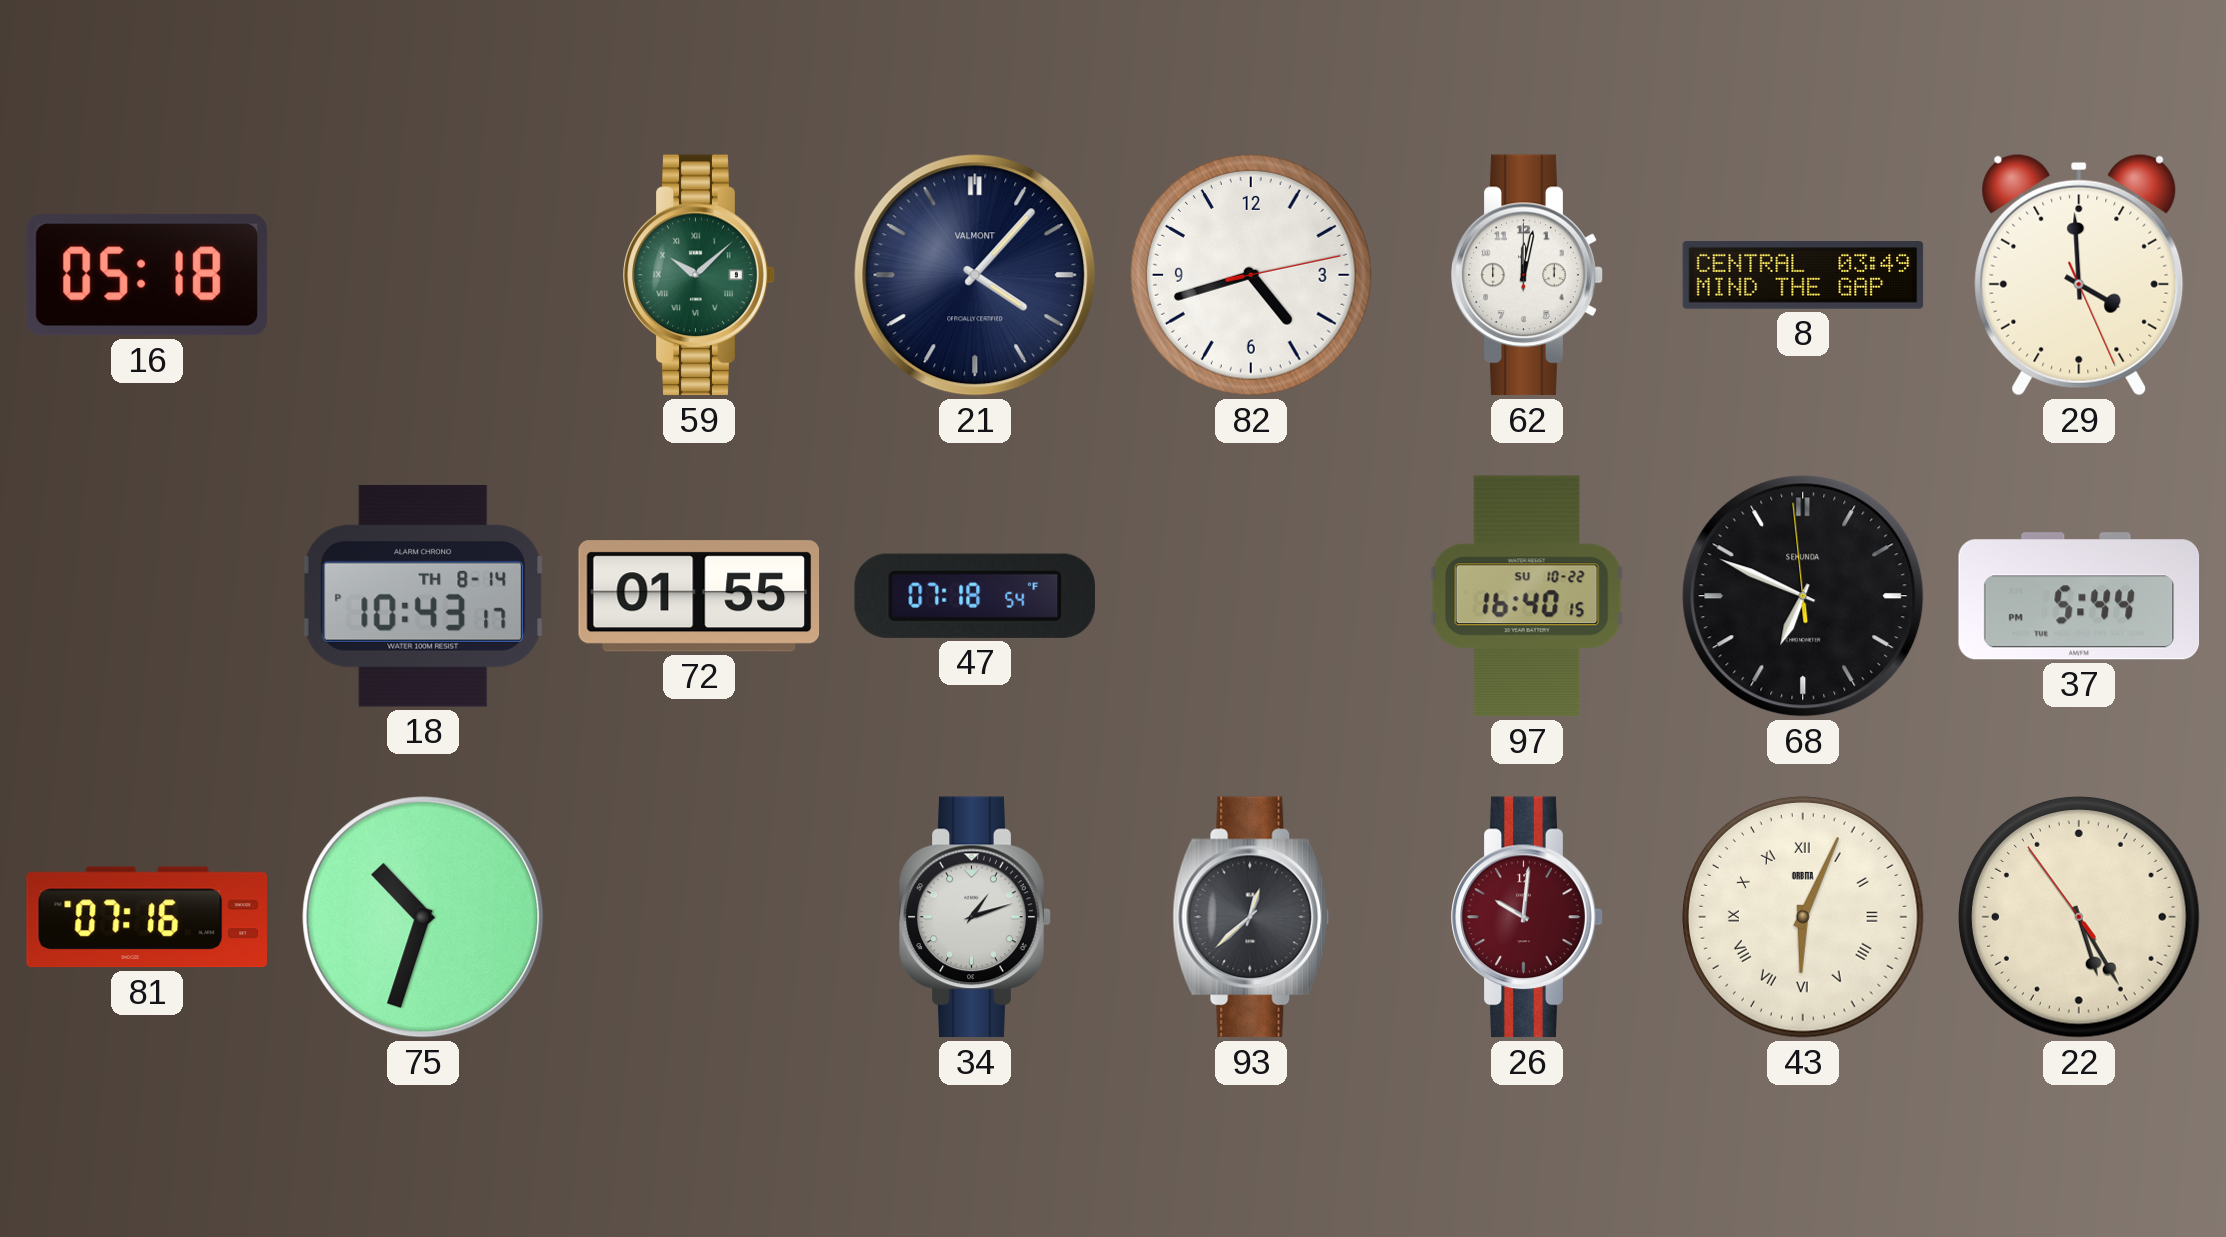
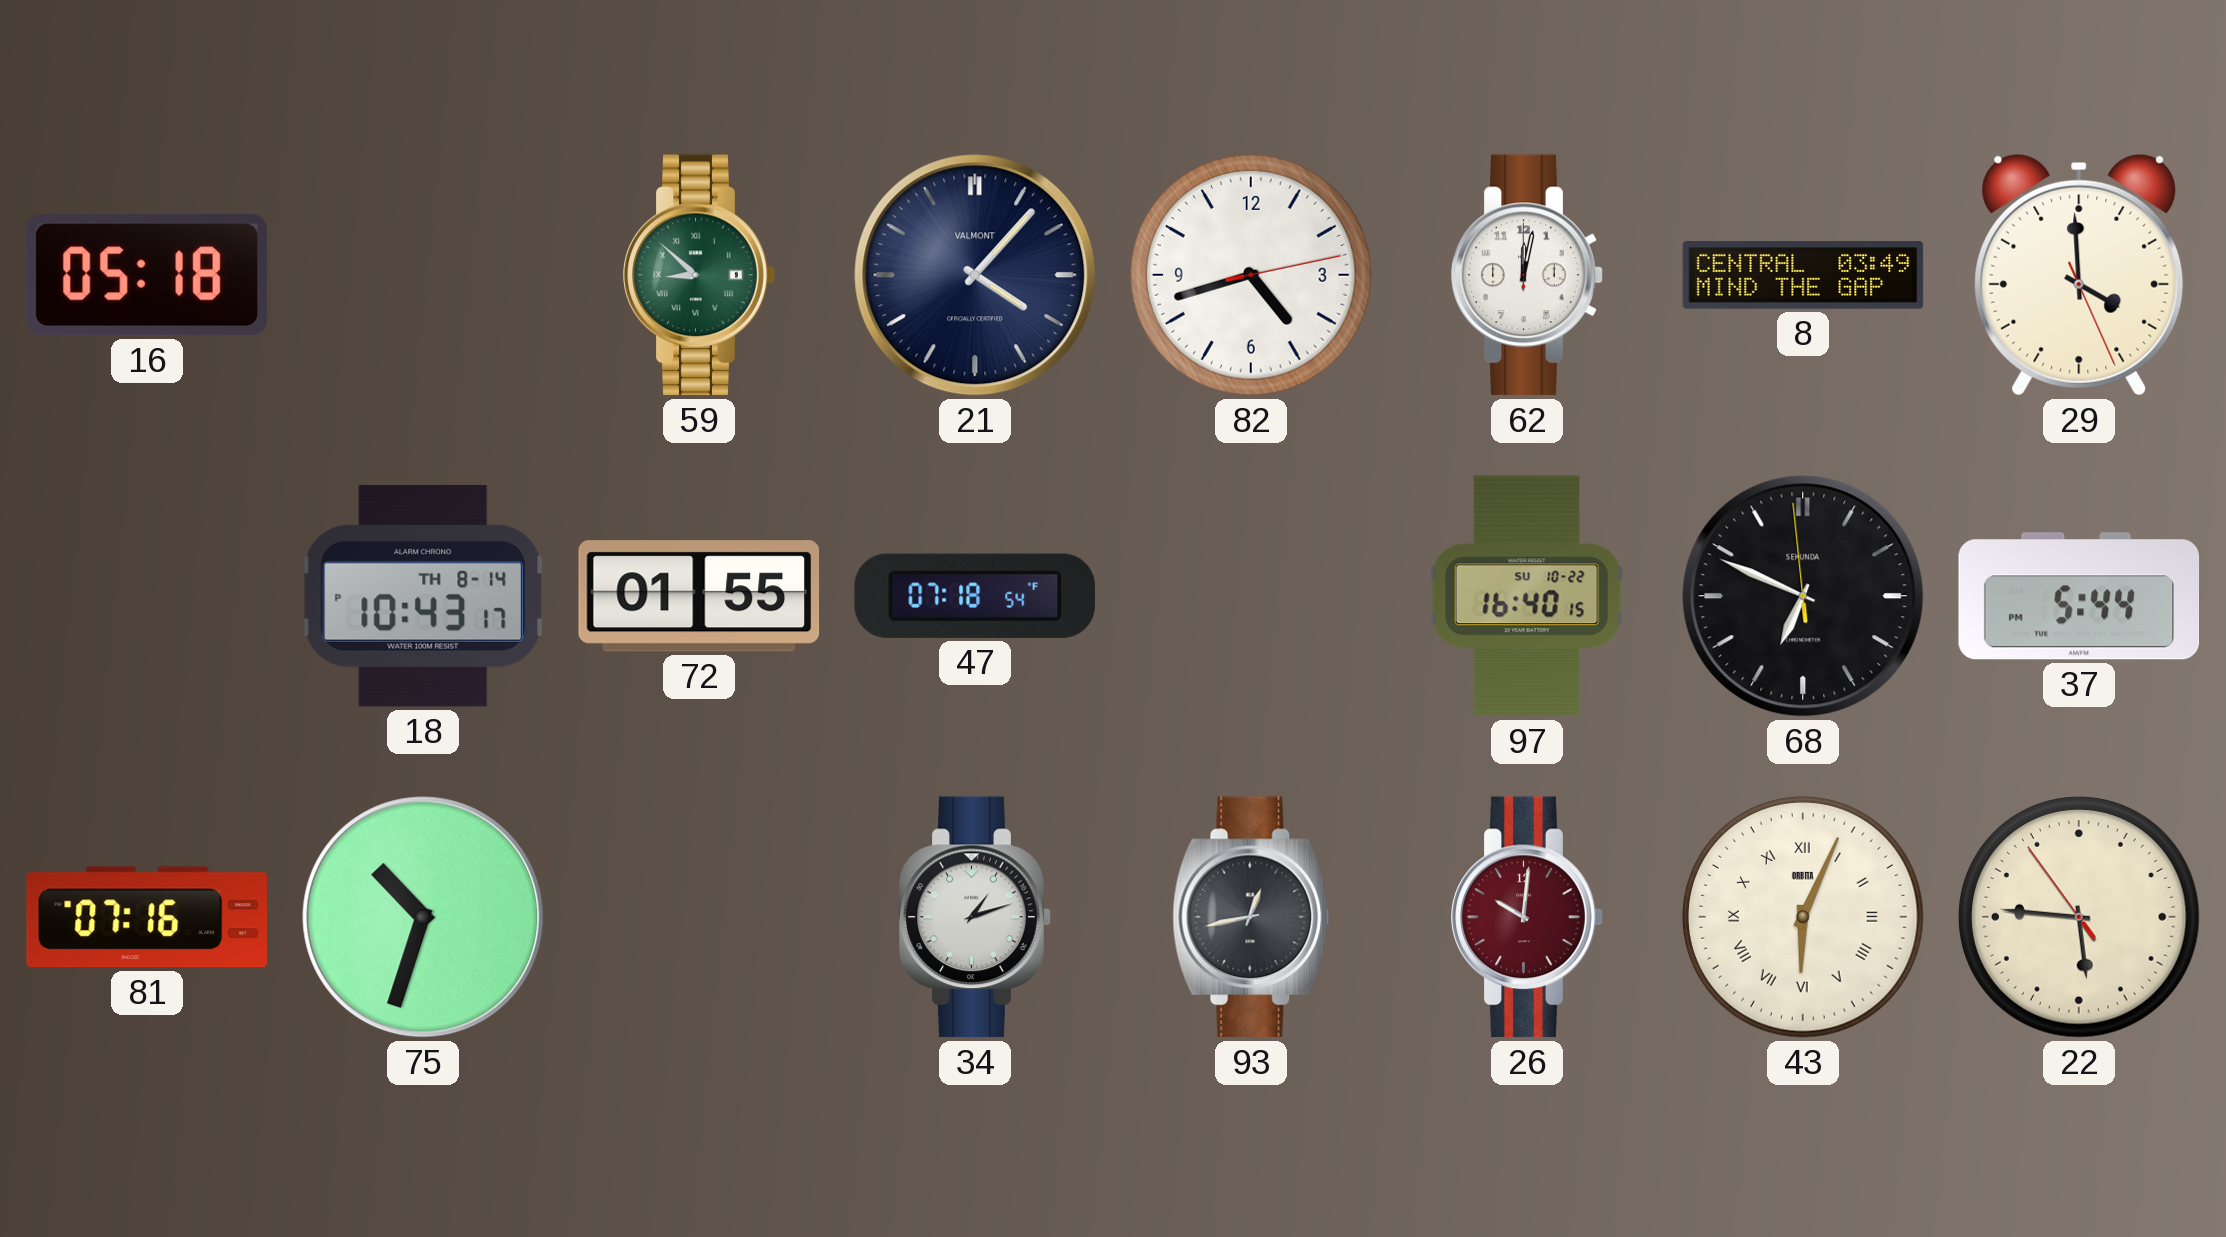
59: 10:08 -> 8:52
93: 12:38 -> 12:43
22: 5:24 -> 5:45
